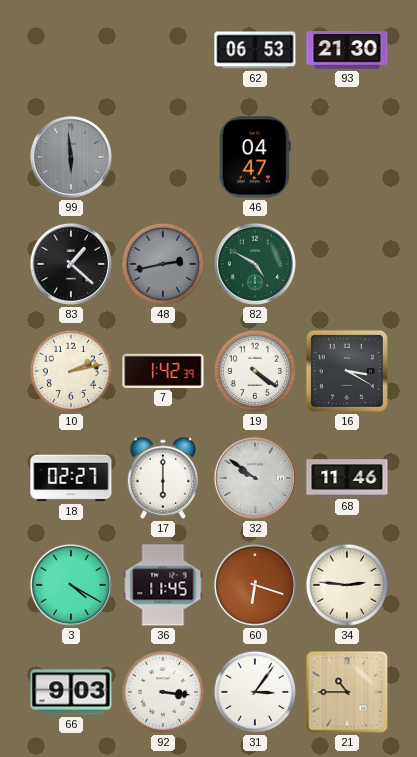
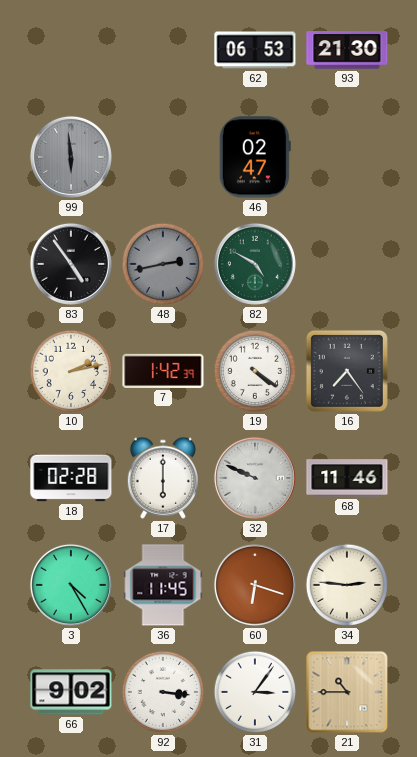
46: 04:47 -> 02:47
83: 1:22 -> 4:54
16: 3:20 -> 7:24
18: 02:27 -> 02:28
32: 9:51 -> 9:49
3: 4:20 -> 4:25
66: 9:03 -> 9:02
